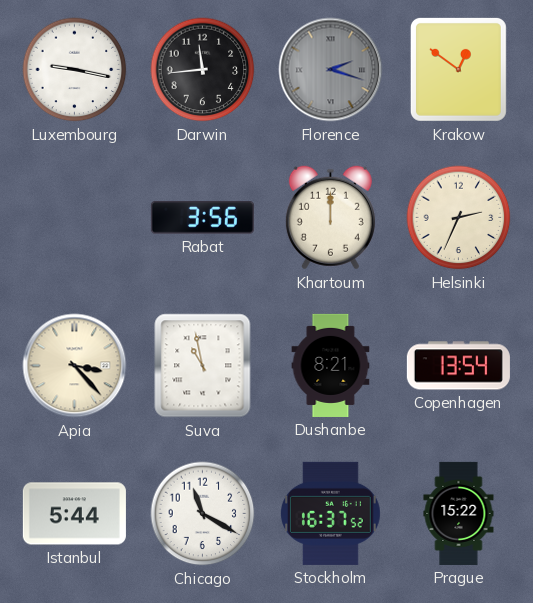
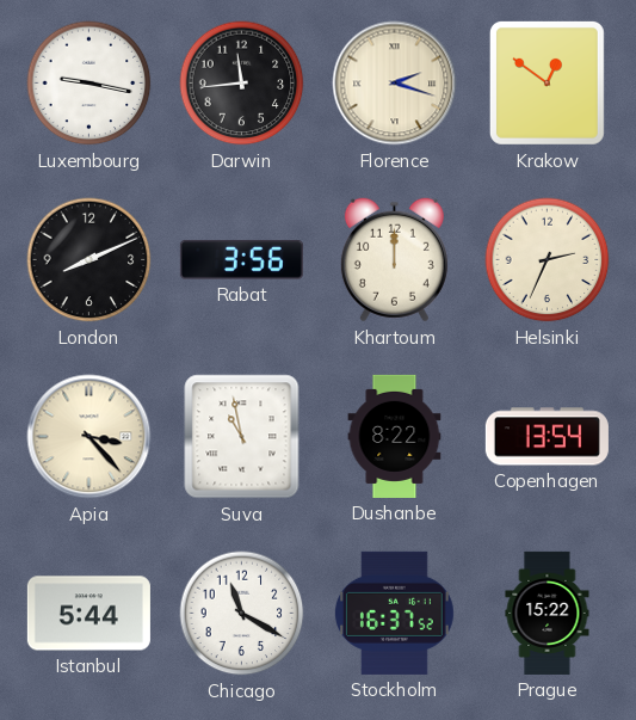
Florence dial: grey -> cream
London: none -> 8:11
Dushanbe: 8:21 -> 8:22
